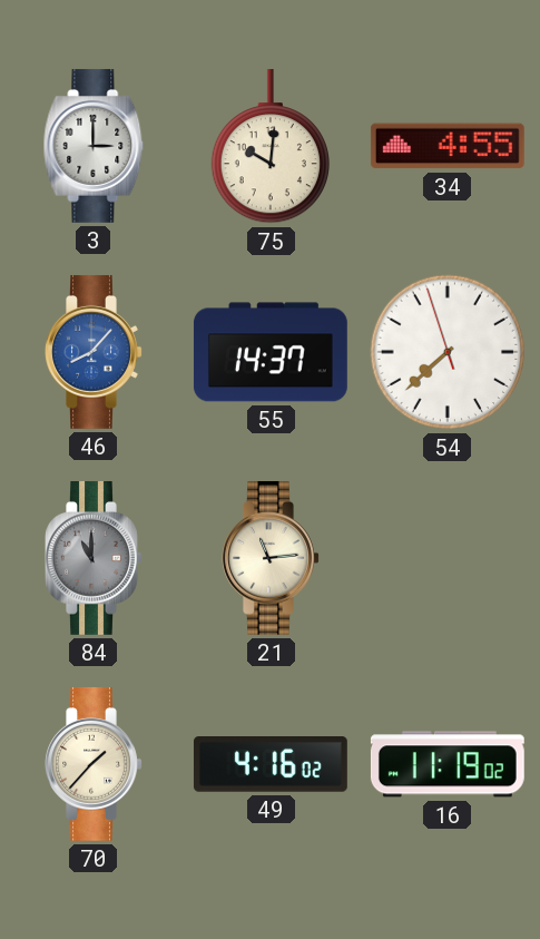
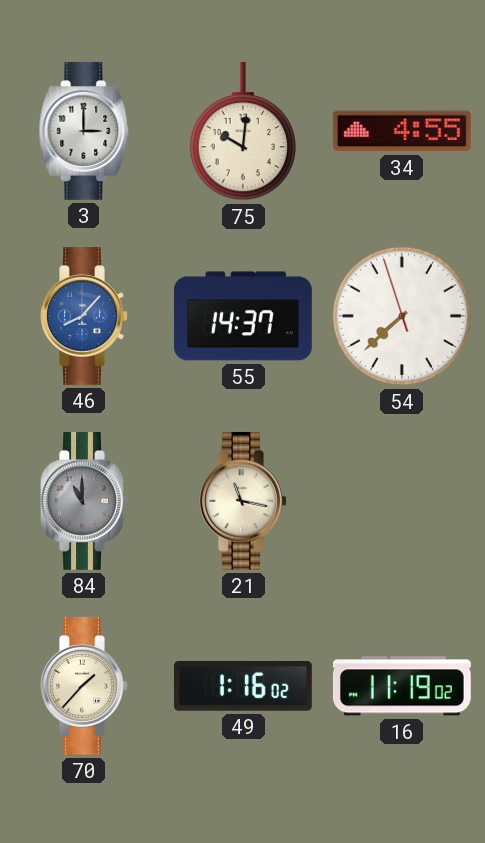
21: 11:14 -> 11:17
49: 4:16 -> 1:16
